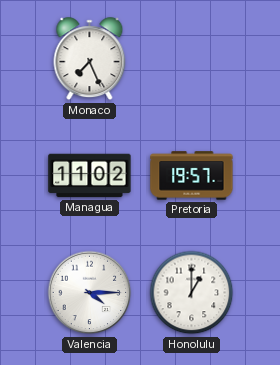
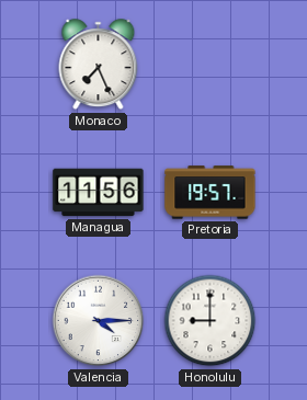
Managua: 11:02 -> 11:56
Honolulu: 1:00 -> 9:00
